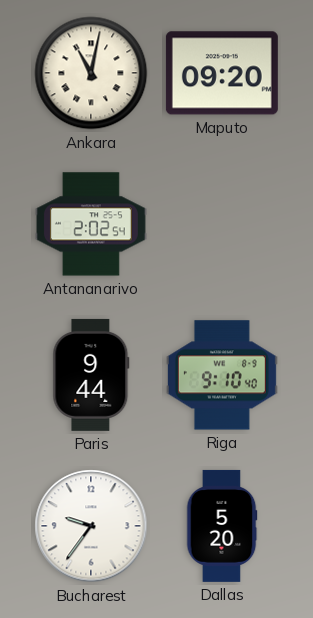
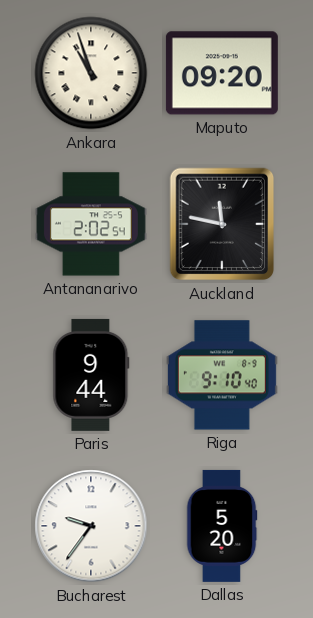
Ankara: 11:02 -> 10:57
Auckland: none -> 11:47
